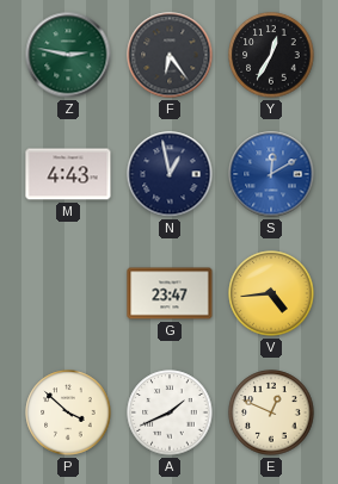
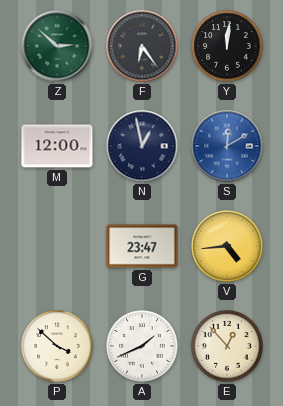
Z: 2:47 -> 2:52
Y: 12:35 -> 12:01
M: 4:43 -> 12:00
E: 12:49 -> 12:53
